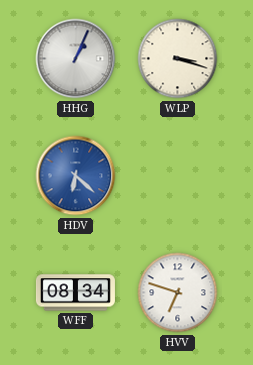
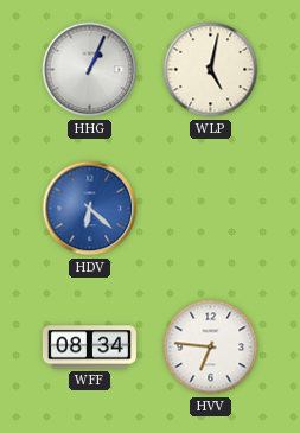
WLP: 3:18 -> 5:02
HVV: 6:48 -> 6:46
